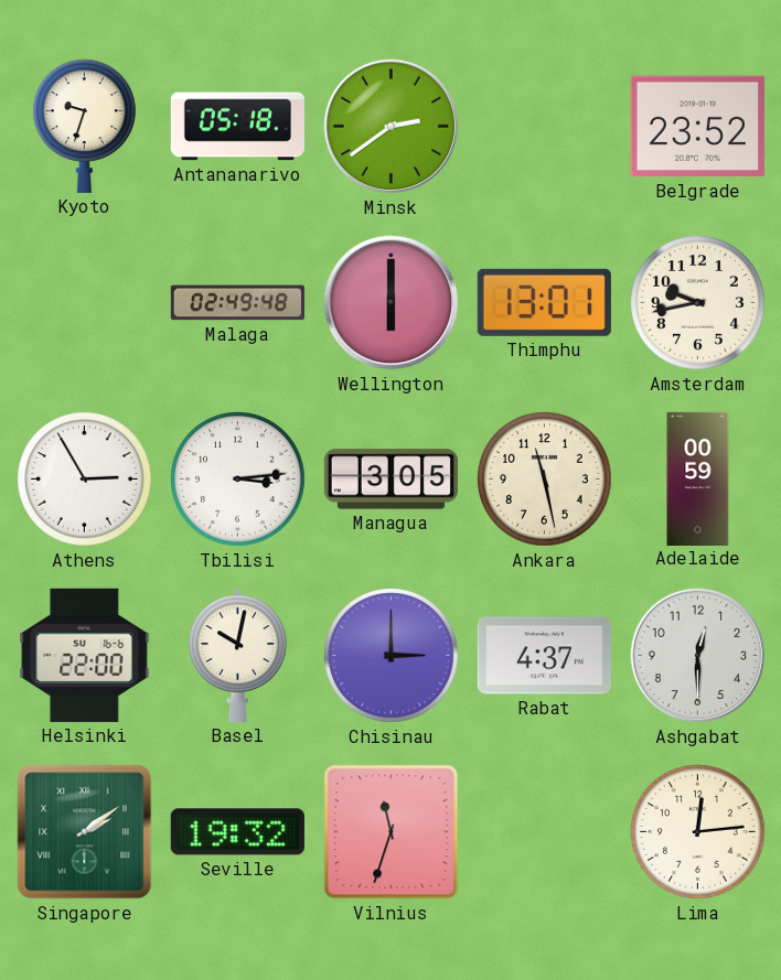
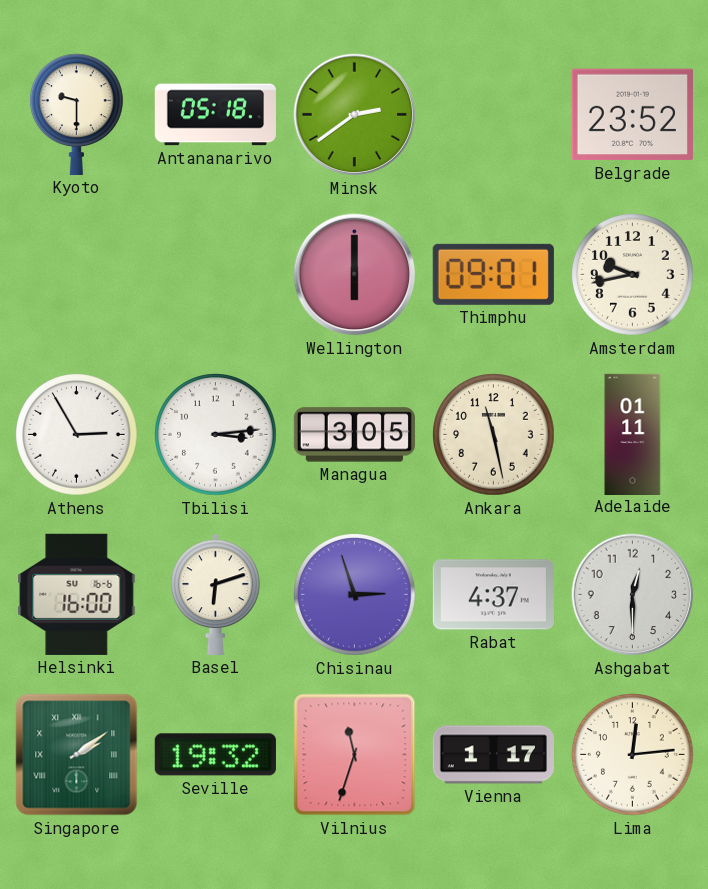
Kyoto: 9:33 -> 9:30
Malaga: 02:49 -> none
Thimphu: 13:01 -> 09:01
Adelaide: 00:59 -> 01:11
Helsinki: 22:00 -> 16:00
Basel: 10:02 -> 6:12
Chisinau: 3:00 -> 2:57
Vienna: none -> 1:17
